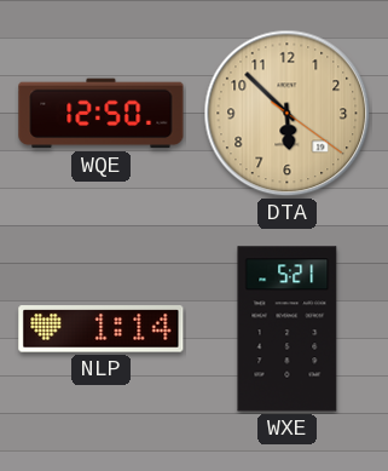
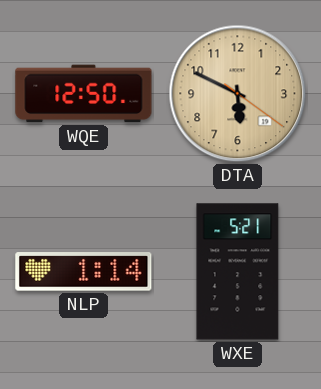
DTA: 5:52 -> 5:49
